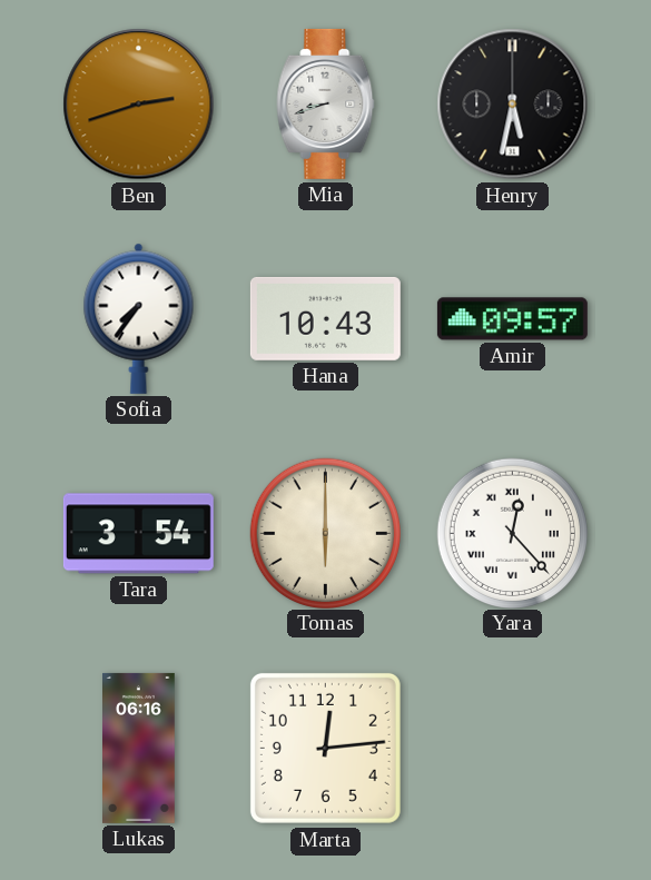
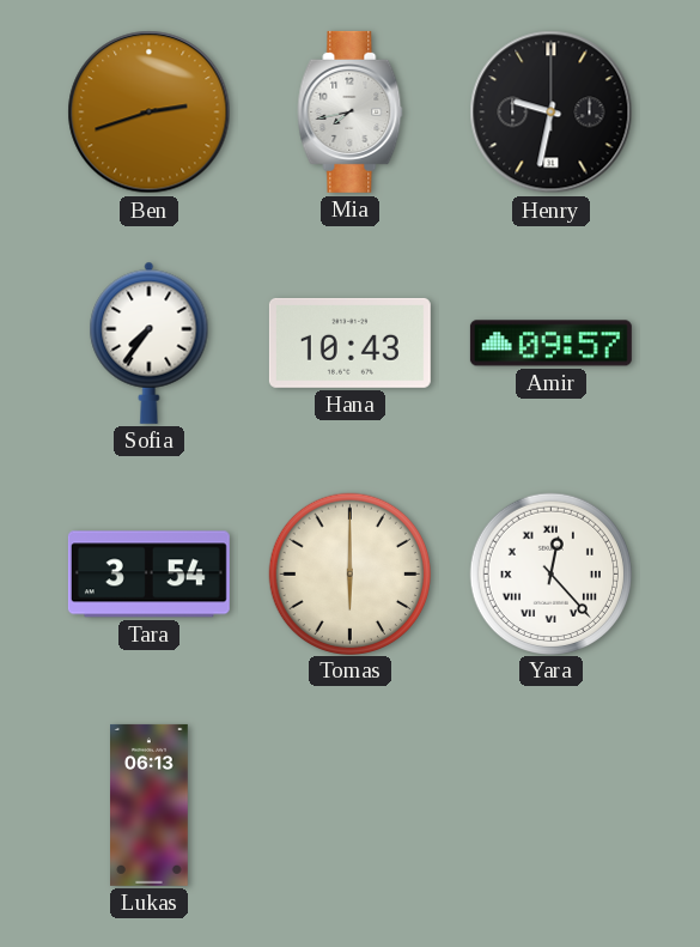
Mia: 8:42 -> 7:43
Henry: 5:32 -> 9:32
Lukas: 06:16 -> 06:13
Marta: 12:14 -> none
